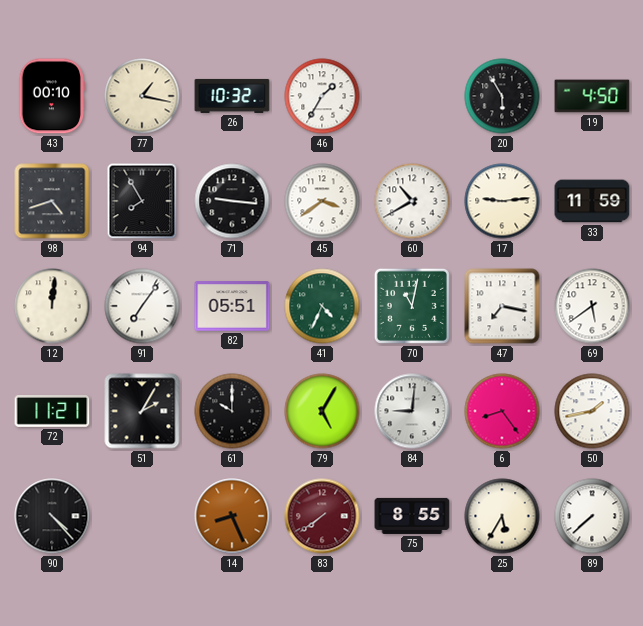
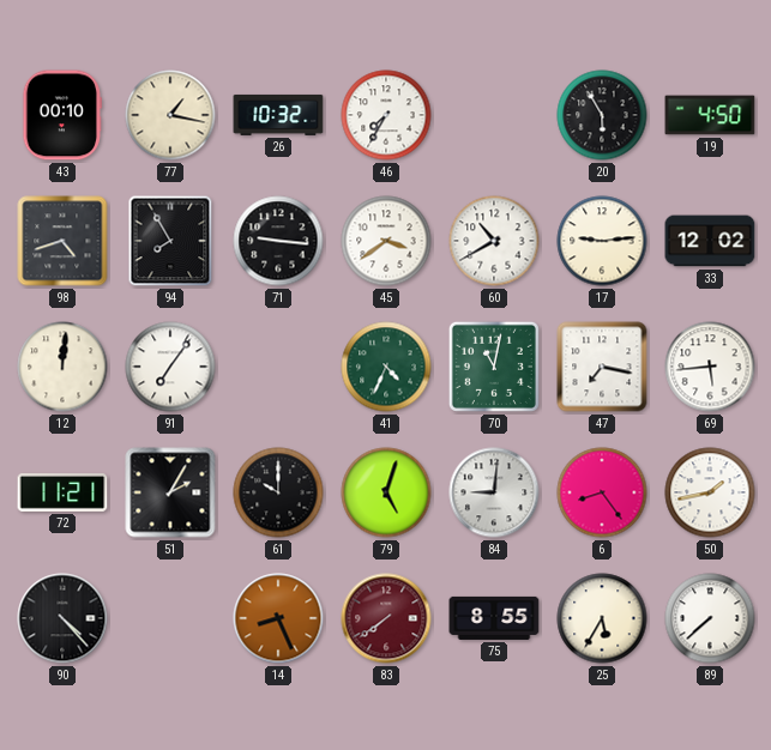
46: 1:35 -> 7:35
33: 11:59 -> 12:02
82: 05:51 -> none
69: 5:39 -> 5:44
79: 5:05 -> 5:03
